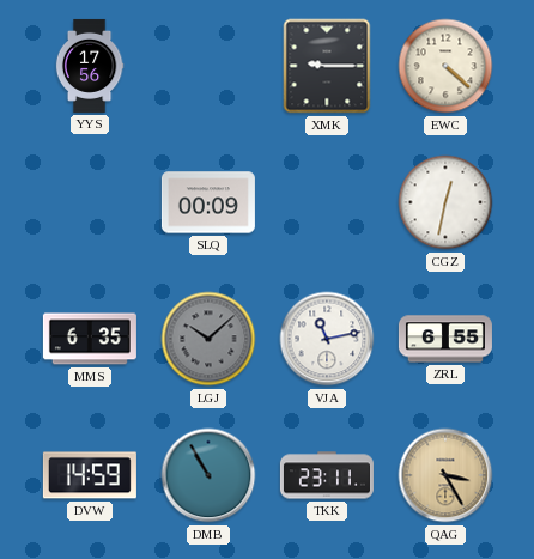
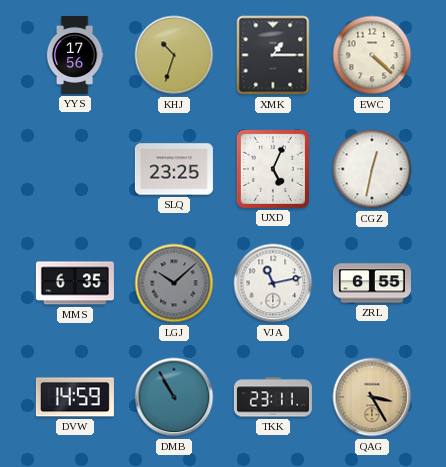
KHJ: none -> 10:33
XMK: 9:15 -> 1:15
SLQ: 00:09 -> 23:25
UXD: none -> 5:04
